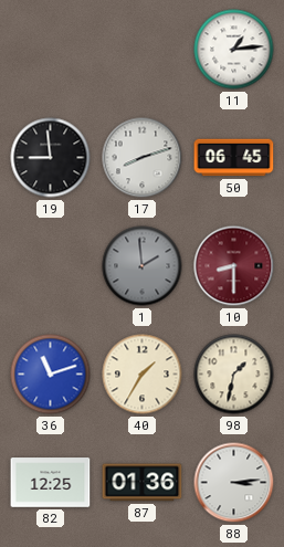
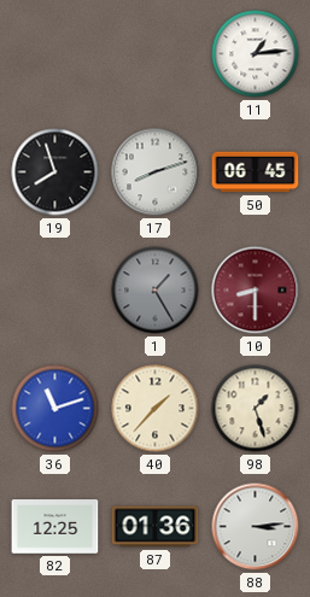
19: 8:59 -> 7:57
1: 1:59 -> 1:25
40: 1:35 -> 1:37
98: 1:32 -> 1:27
